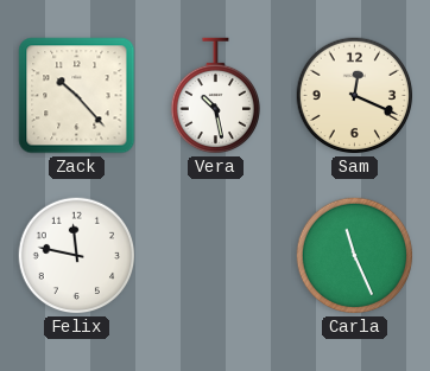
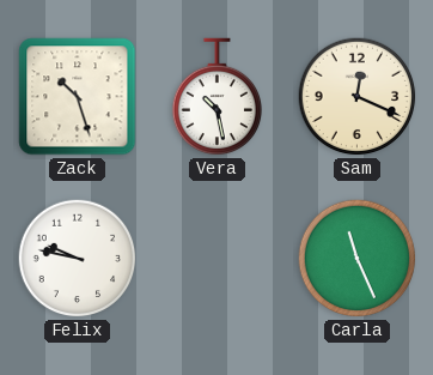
Zack: 10:23 -> 10:27
Felix: 11:47 -> 9:47
